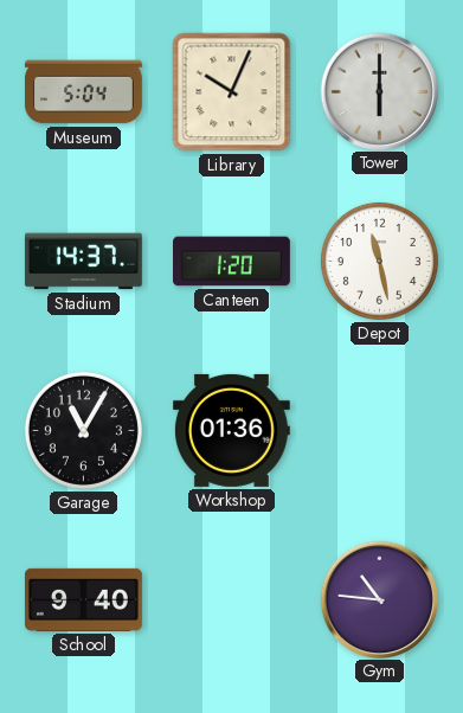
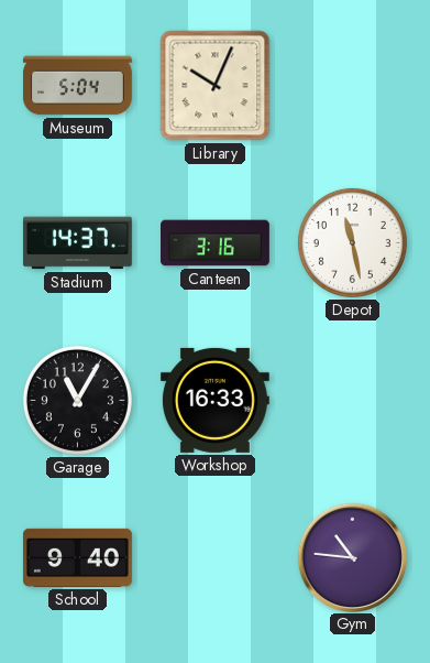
Tower: 6:00 -> none
Canteen: 1:20 -> 3:16
Workshop: 01:36 -> 16:33
